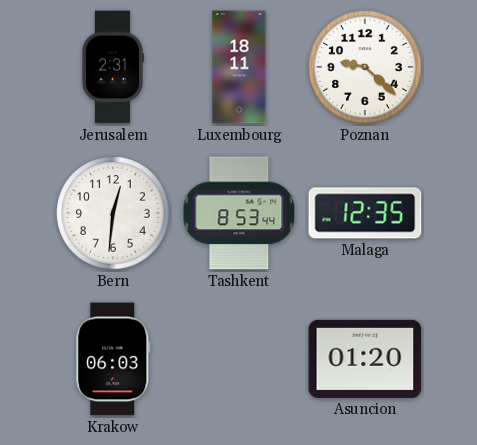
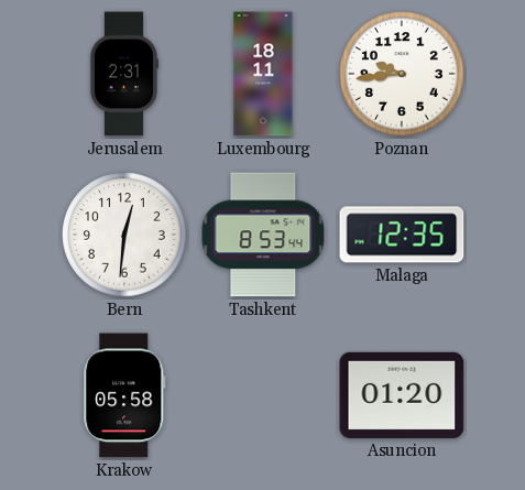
Poznan: 9:22 -> 9:44
Krakow: 06:03 -> 05:58
